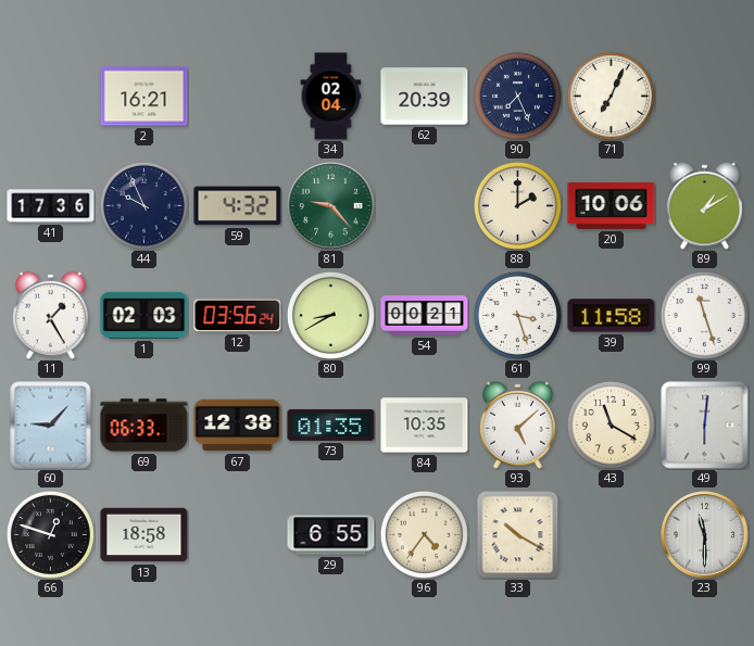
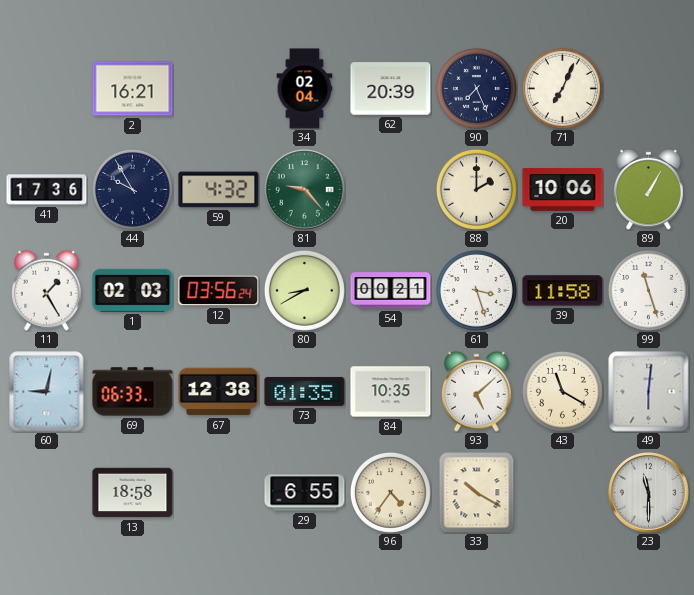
44: 9:56 -> 9:55
89: 1:10 -> 1:05
60: 9:07 -> 9:02
66: 12:48 -> none
